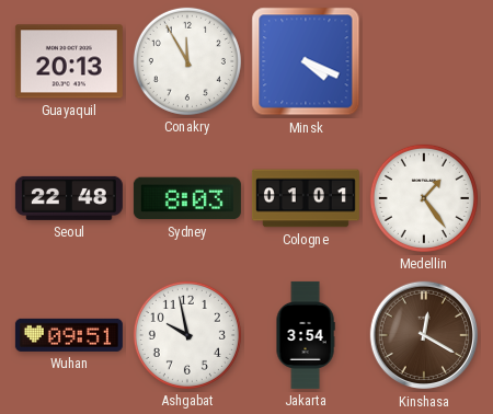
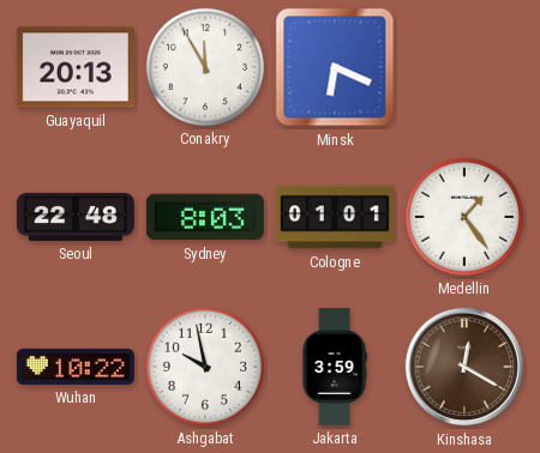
Minsk: 4:19 -> 6:19
Wuhan: 09:51 -> 10:22
Jakarta: 3:54 -> 3:59
